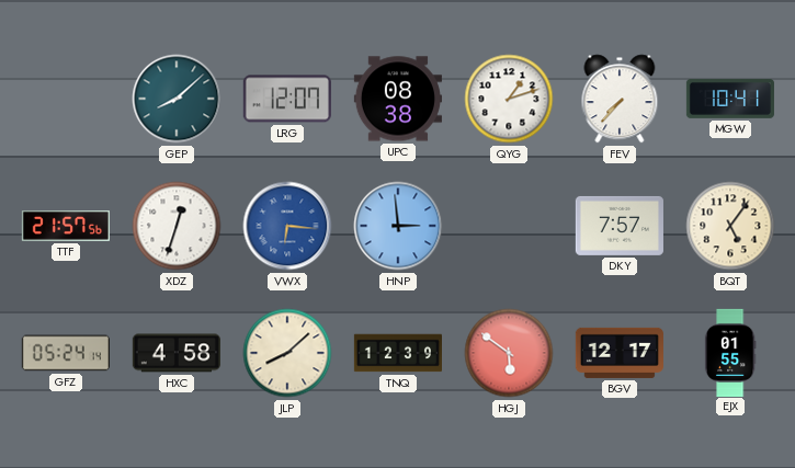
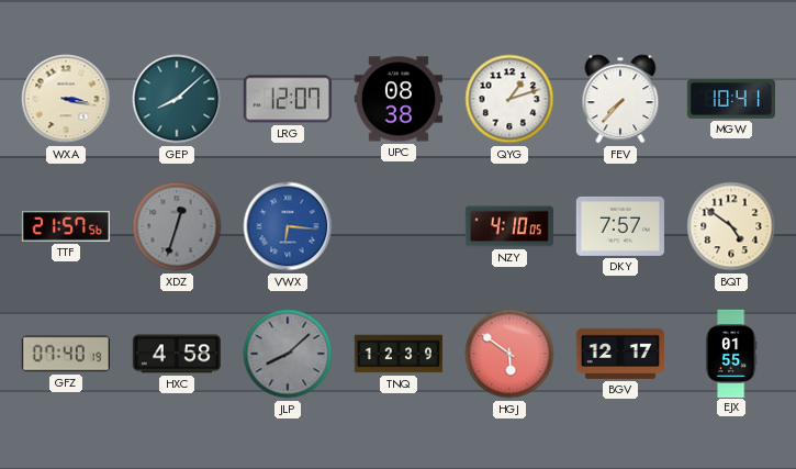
WXA: none -> 3:17
XDZ dial: white -> grey
HNP: 2:59 -> none
NZY: none -> 4:10
BQT: 5:06 -> 4:51
GFZ: 05:24 -> 07:40
JLP dial: cream -> grey
